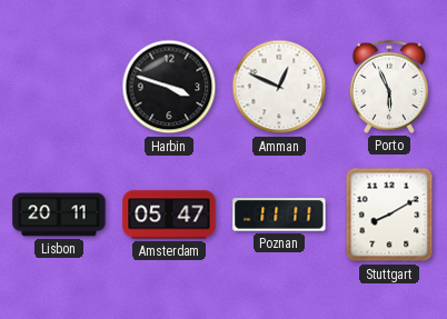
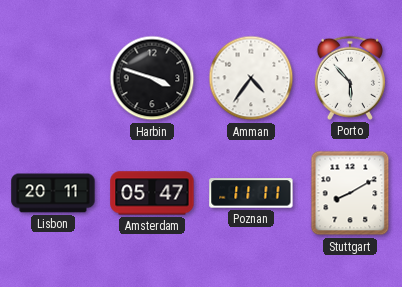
Amman: 12:49 -> 4:36
Porto: 5:56 -> 5:53
